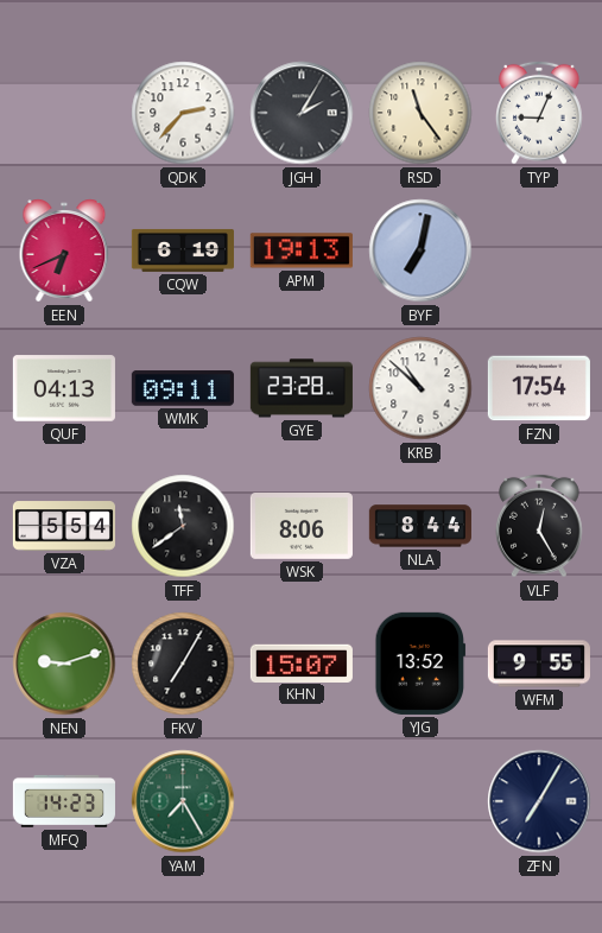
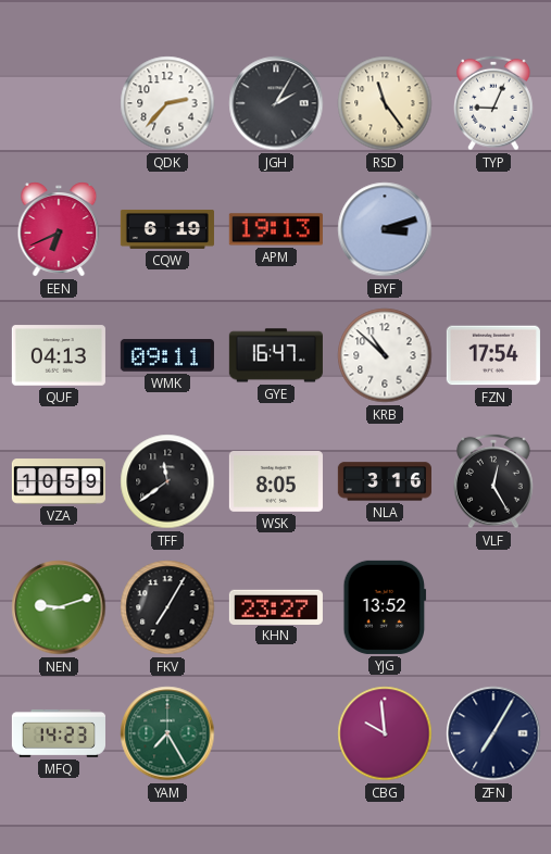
BYF: 7:02 -> 3:12
GYE: 23:28 -> 16:47
VZA: 5:54 -> 10:59
WSK: 8:06 -> 8:05
NLA: 8:44 -> 3:16
KHN: 15:07 -> 23:27
WFM: 9:55 -> none
CBG: none -> 9:59
